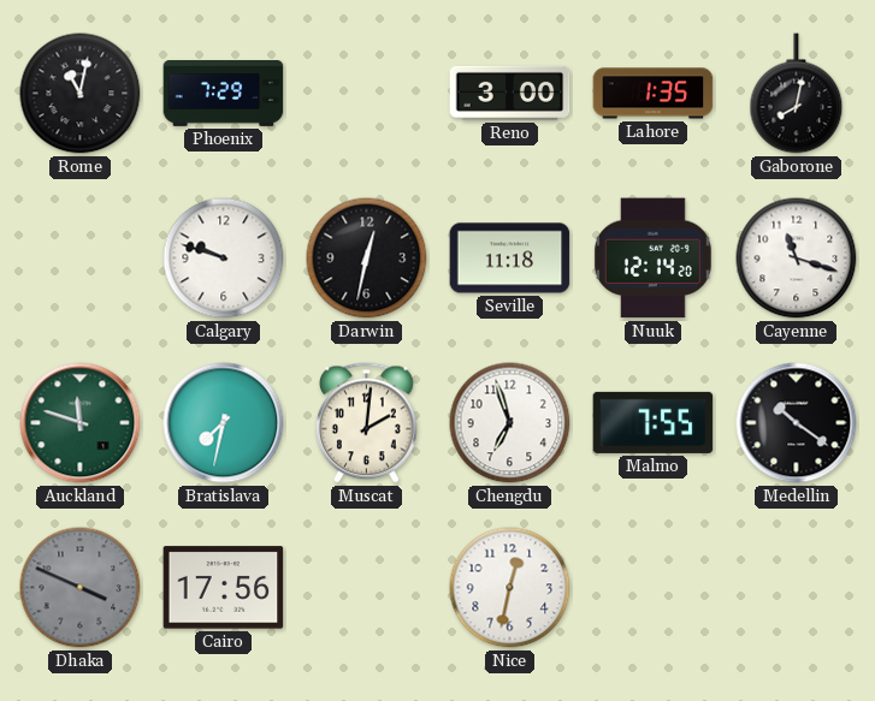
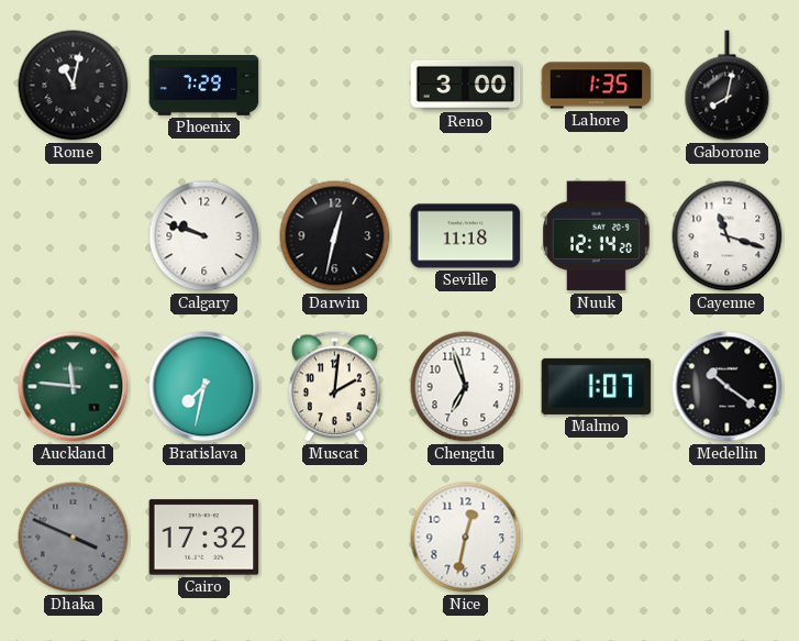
Auckland: 11:48 -> 11:46
Malmo: 7:55 -> 1:07
Cairo: 17:56 -> 17:32
